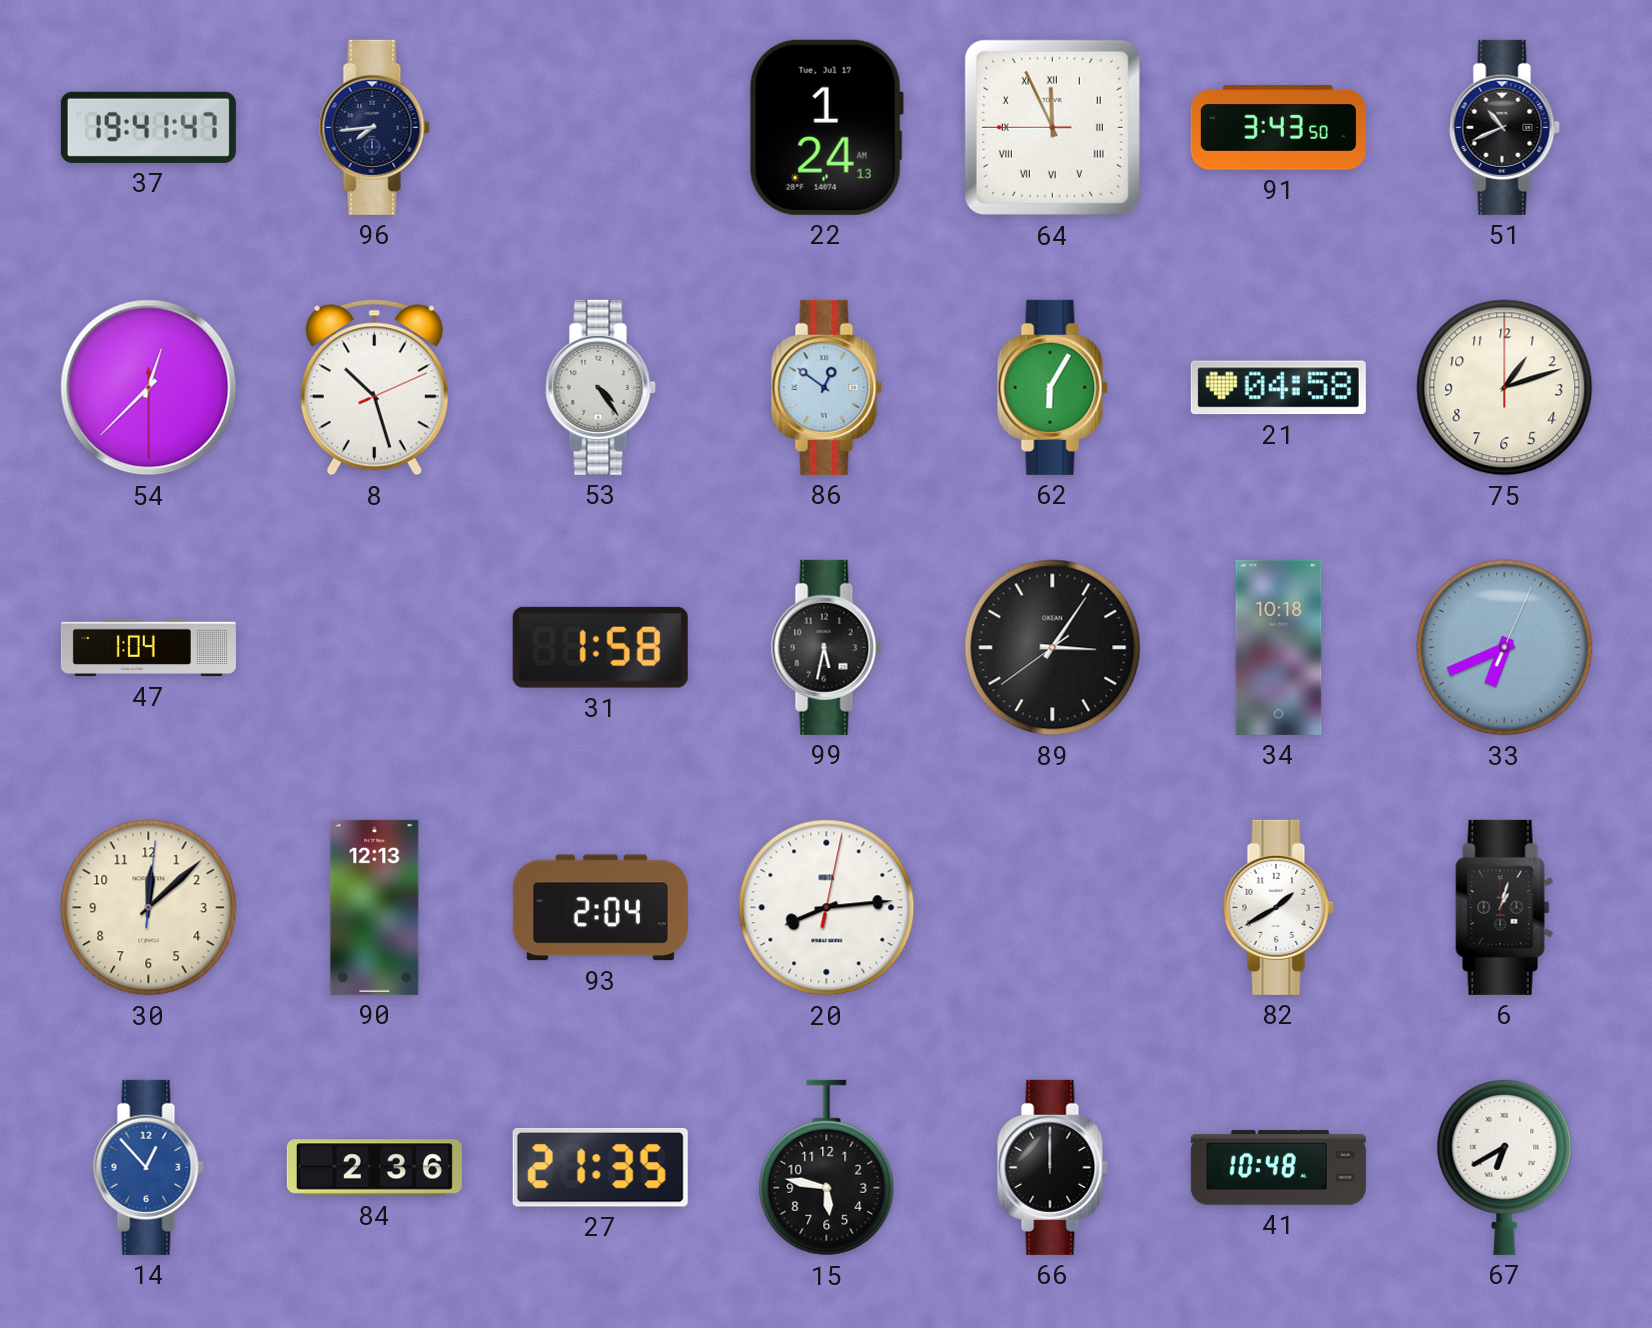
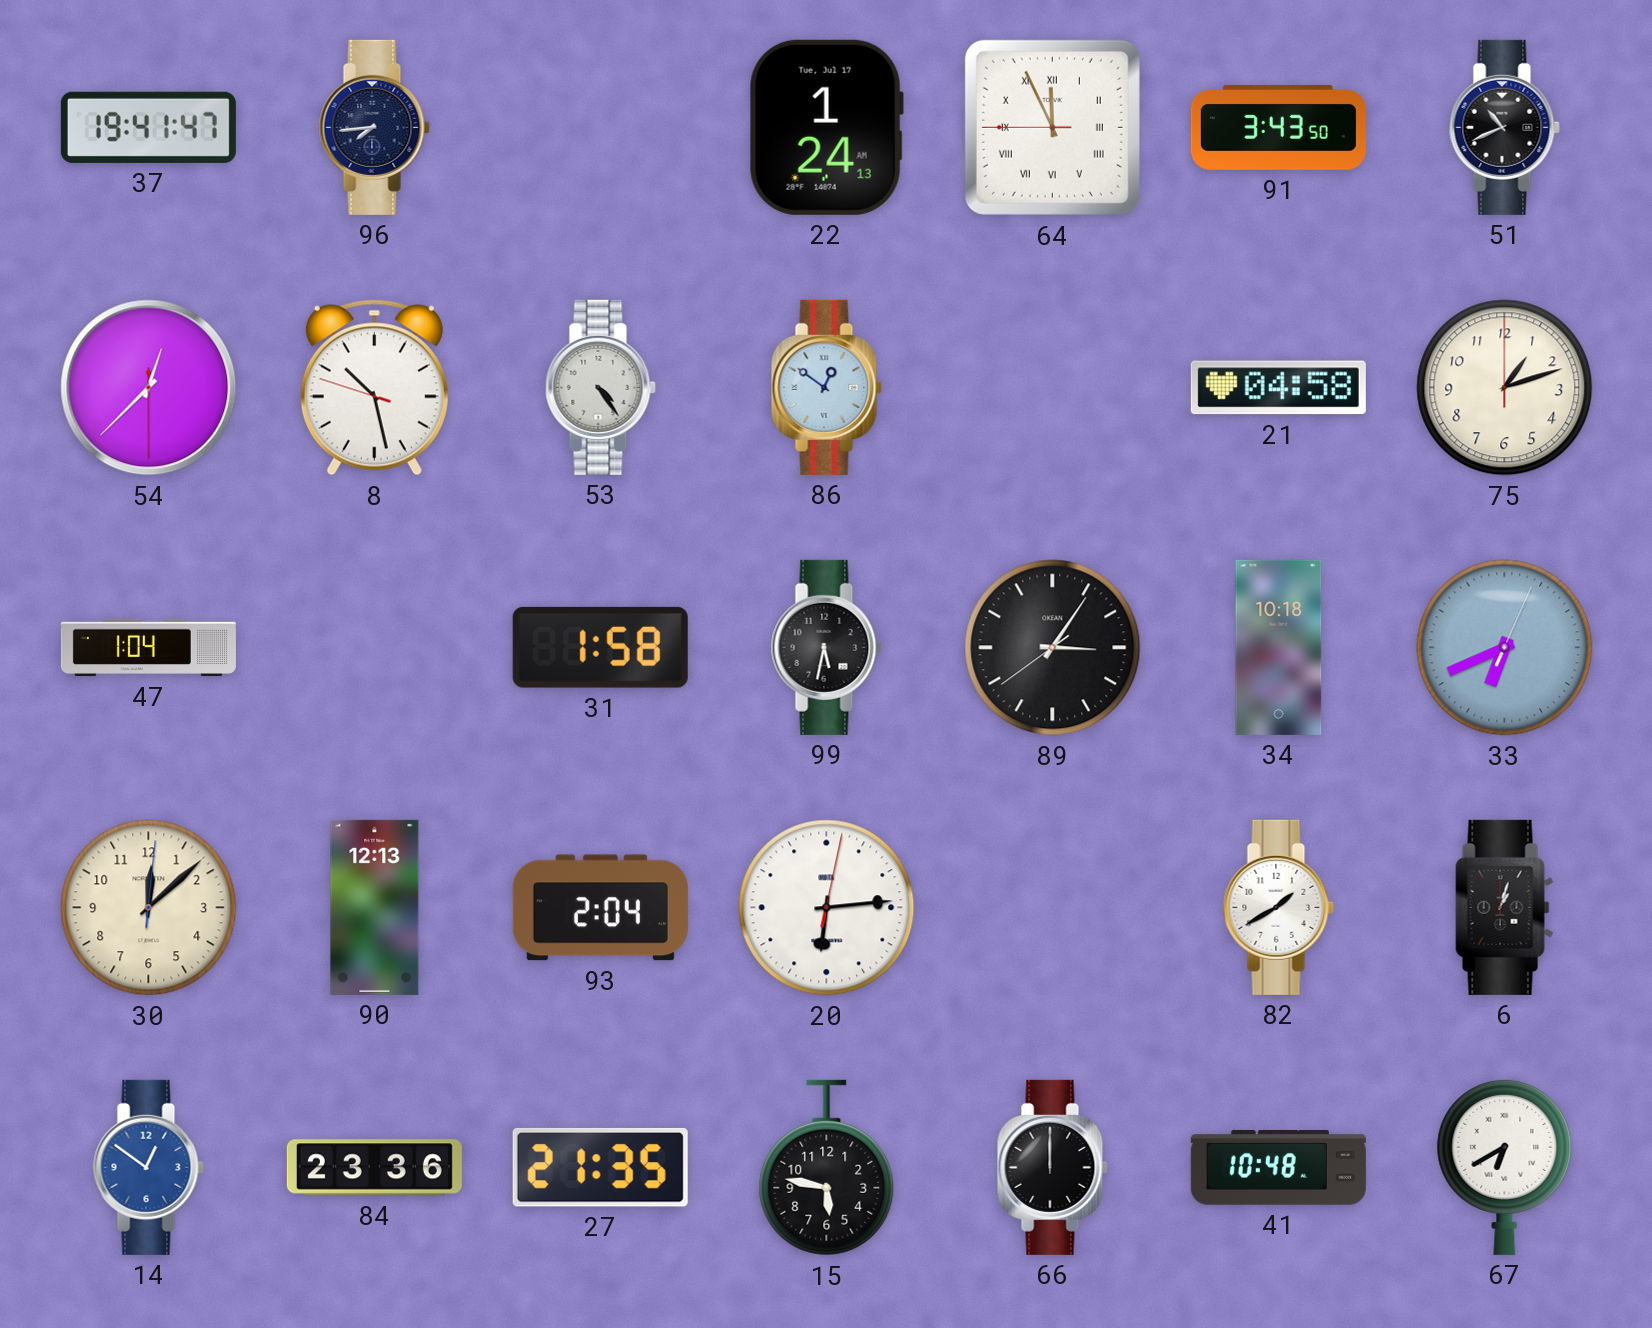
8: 10:27:11 -> 10:27:48
62: 6:05 -> none
20: 8:14 -> 6:14
14: 12:53 -> 12:51
84: 2:36 -> 23:36
